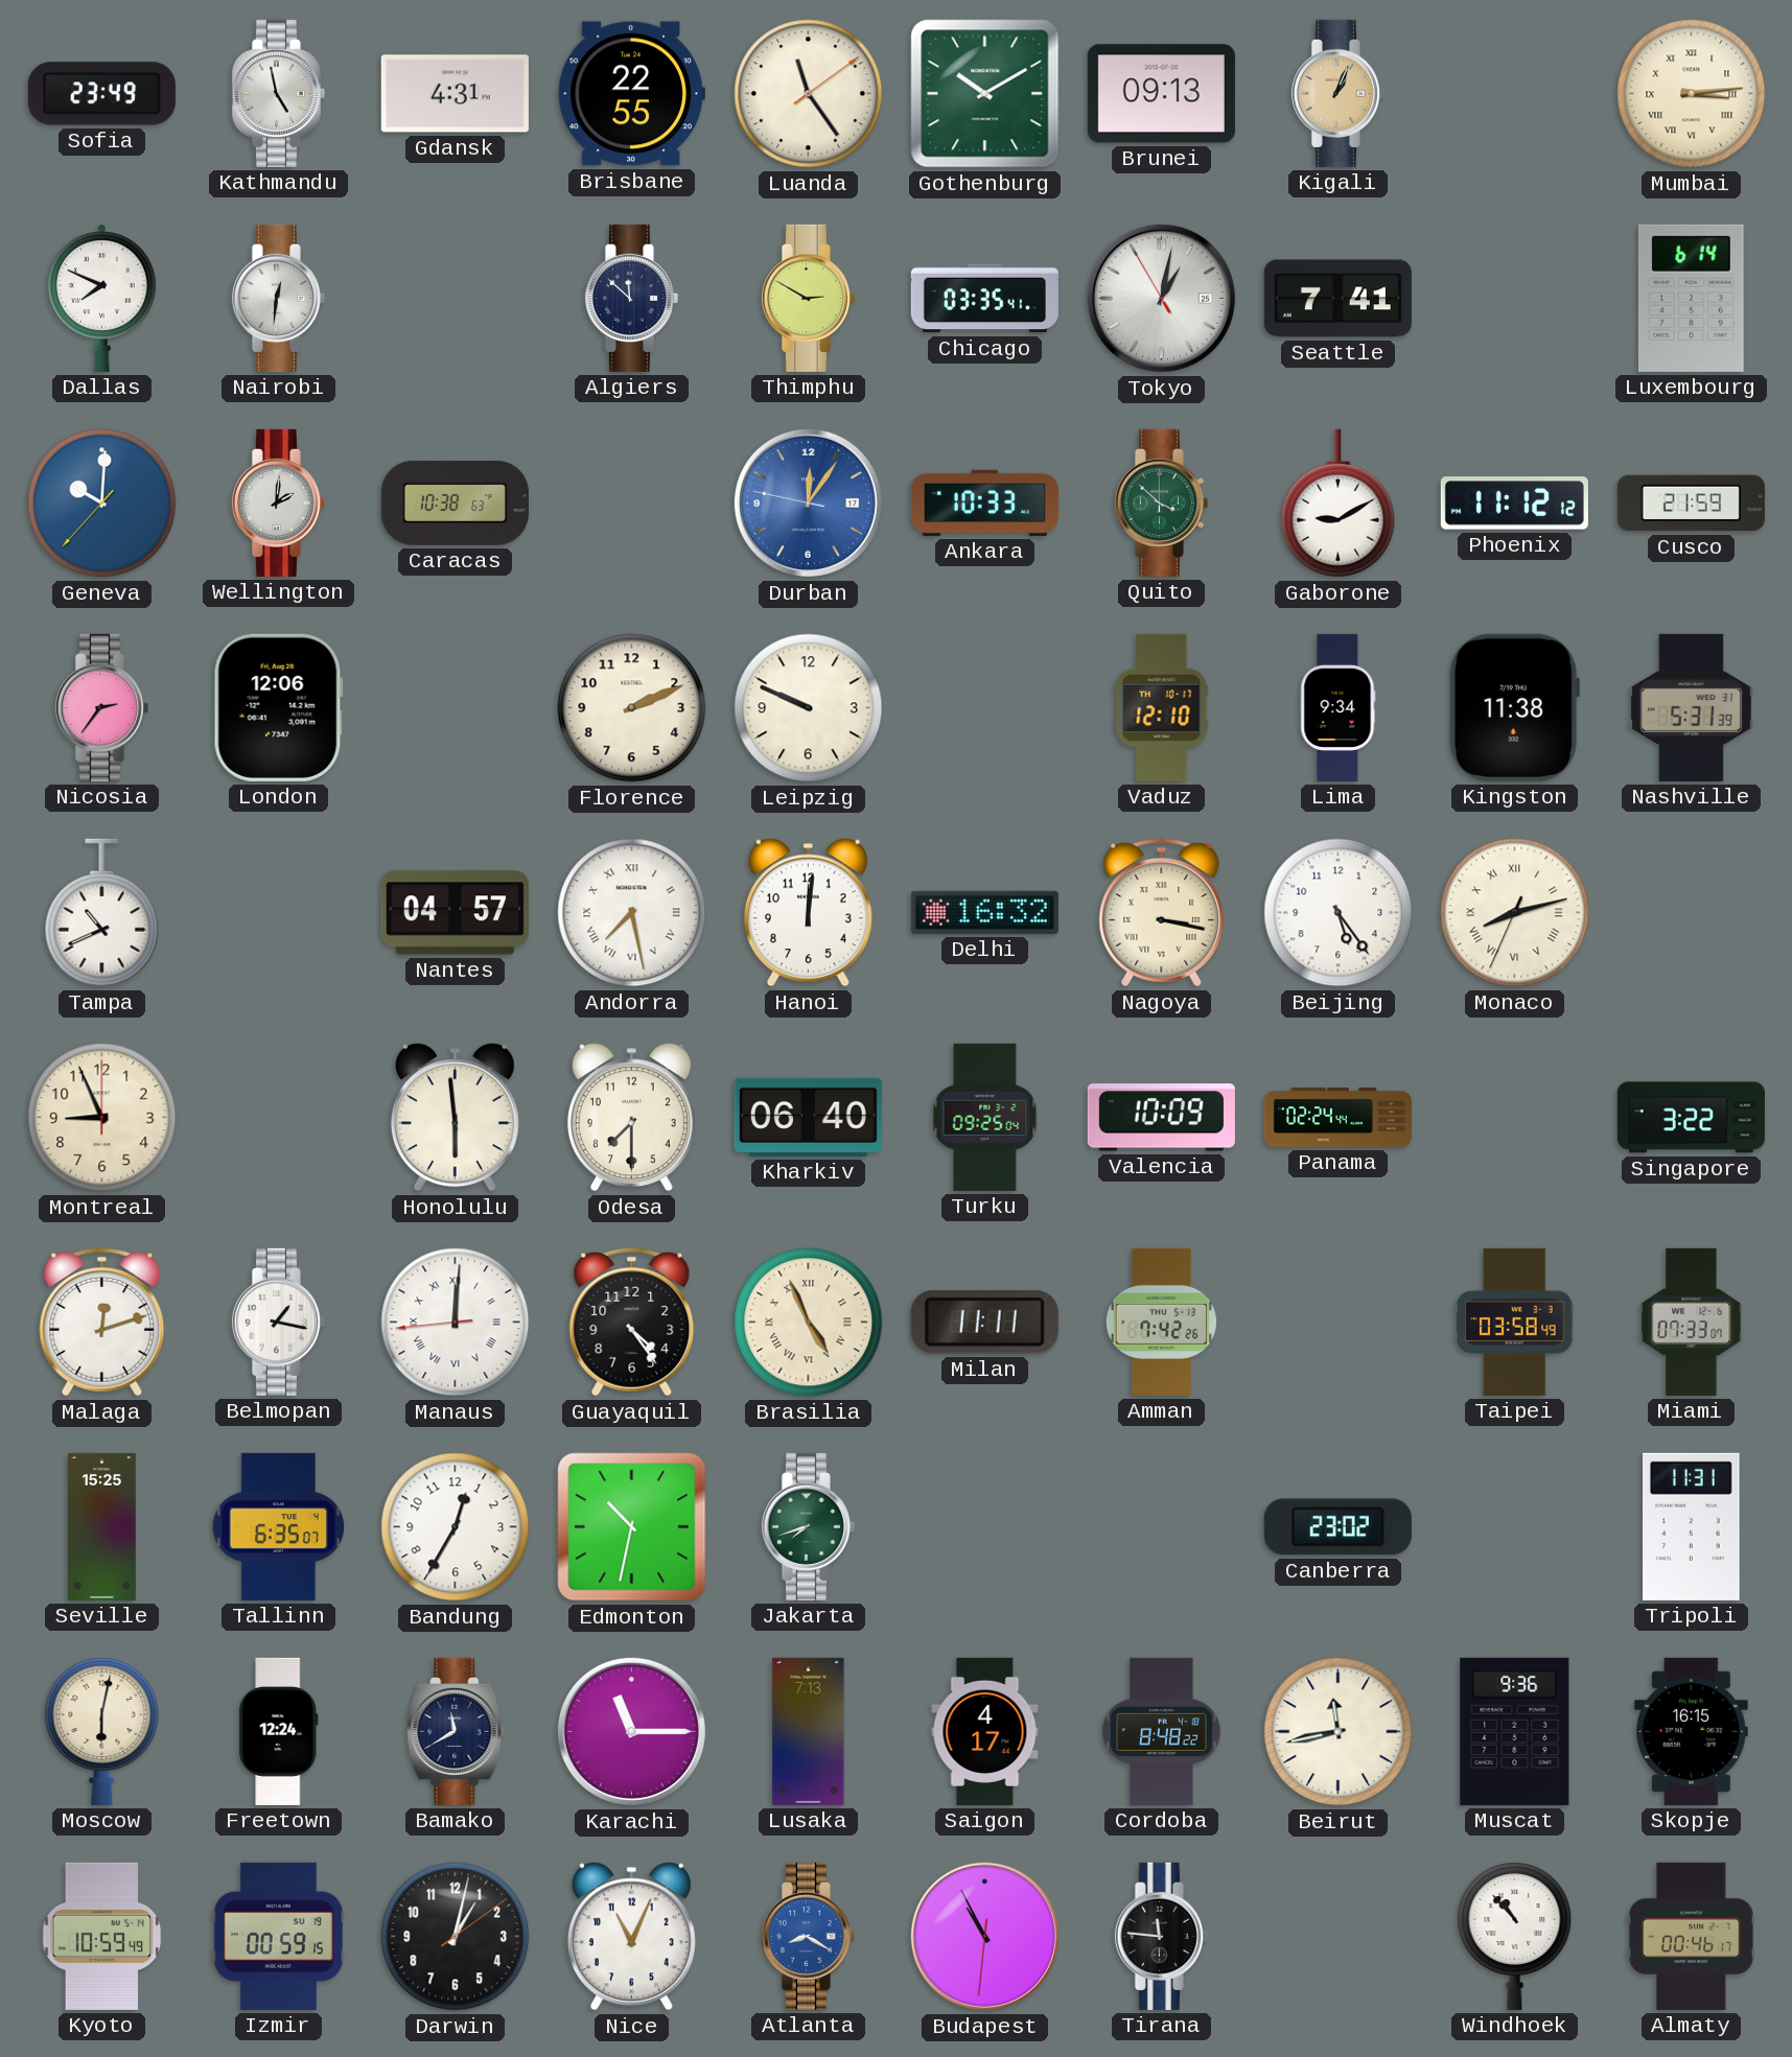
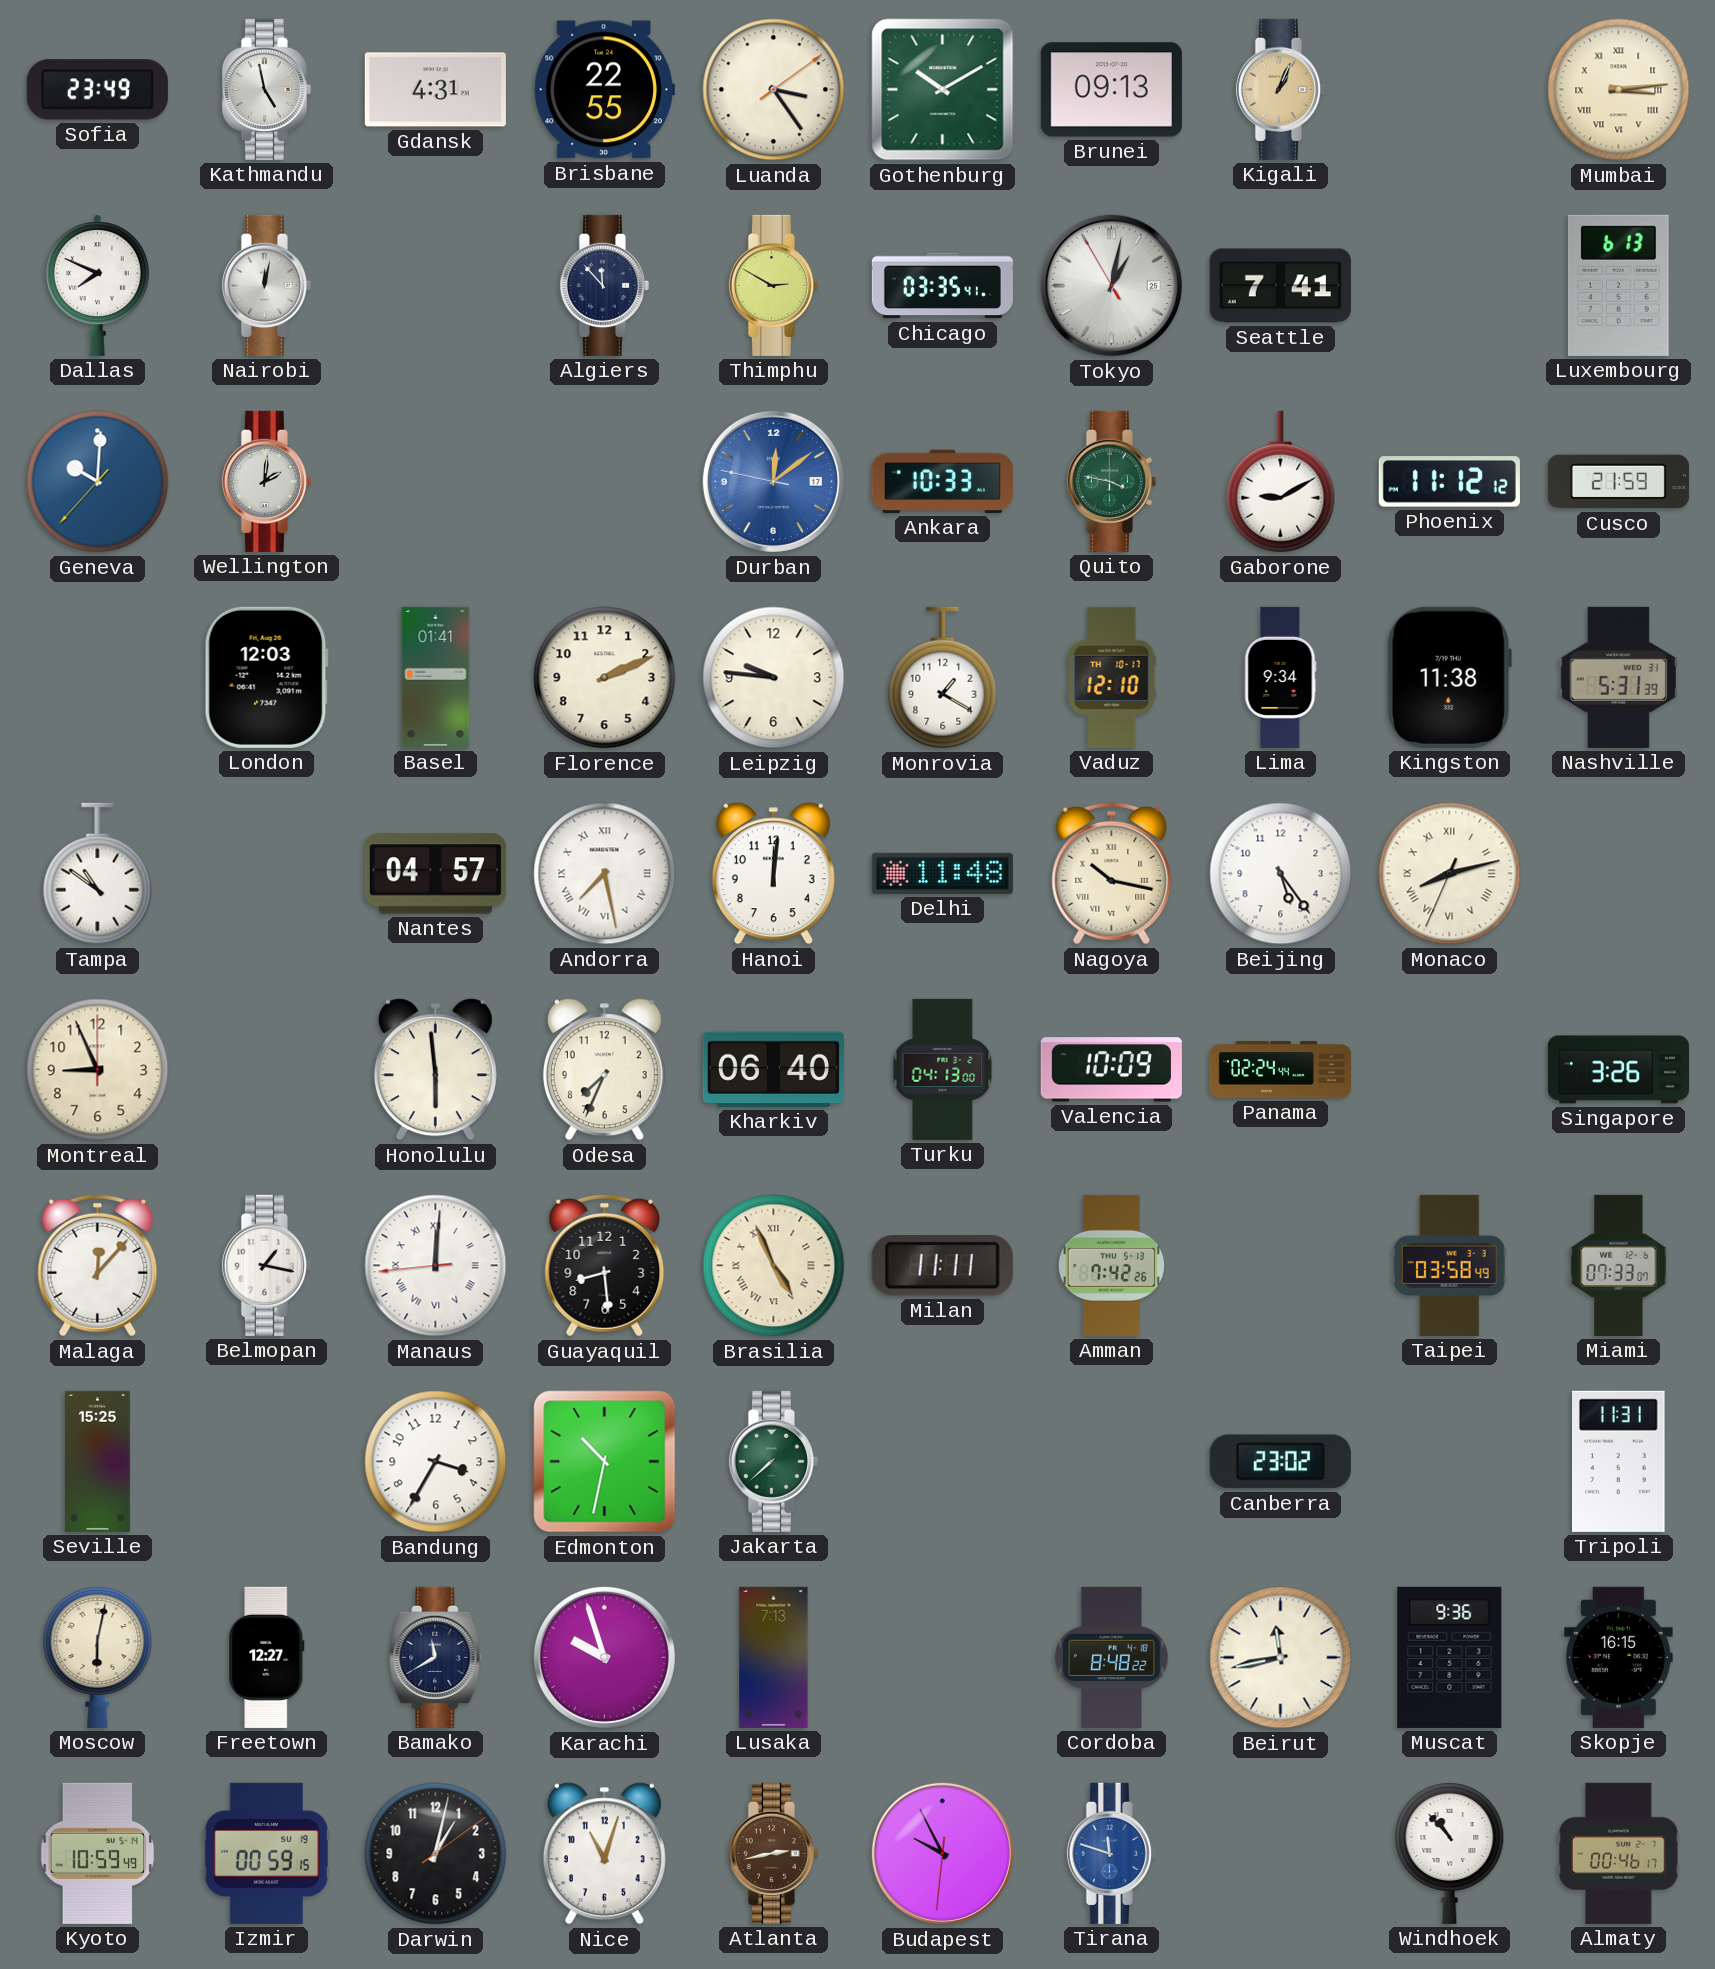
Luanda: 11:24 -> 3:24
Nairobi: 12:31 -> 12:02
Algiers: 11:52 -> 11:53
Luxembourg: 6:14 -> 6:13
Caracas: 10:38 -> none
Durban: 12:05 -> 12:08
Quito: 3:52 -> 3:47
Nicosia: 2:36 -> none
London: 12:06 -> 12:03
Basel: none -> 01:41
Leipzig: 9:49 -> 9:46
Monrovia: none -> 1:20
Tampa: 10:41 -> 10:51
Delhi: 16:32 -> 11:48
Nagoya: 3:17 -> 10:17
Odesa: 7:30 -> 7:34
Turku: 09:25 -> 04:13
Singapore: 3:22 -> 3:26
Malaga: 12:12 -> 12:07
Guayaquil: 4:24 -> 8:29
Tallinn: 6:35 -> none
Bandung: 12:35 -> 3:35
Jakarta: 7:42 -> 7:38
Freetown: 12:24 -> 12:27
Karachi: 11:15 -> 9:57
Saigon: 4:17 -> none
Nice: 11:04 -> 11:03
Atlanta: 8:20 -> 2:43
Atlanta dial: blue -> brown
Budapest: 10:55 -> 9:55
Tirana: 11:46 -> 11:48
Tirana dial: black -> blue
